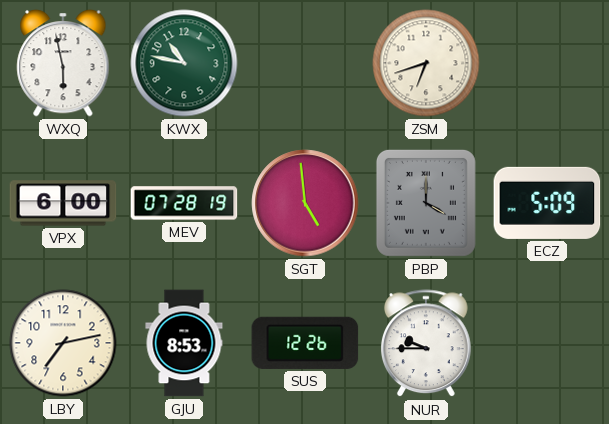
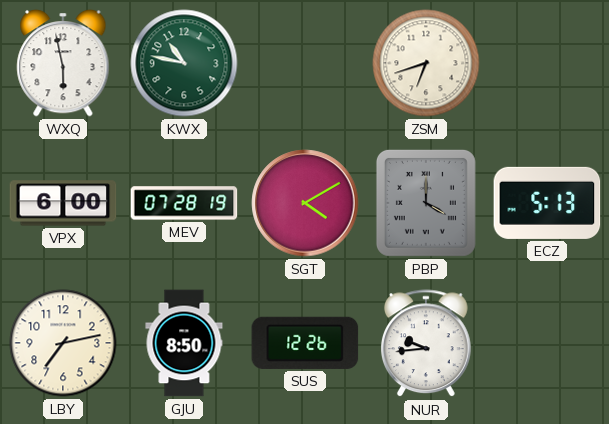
SGT: 4:59 -> 4:10
ECZ: 5:09 -> 5:13
GJU: 8:53 -> 8:50
NUR: 9:45 -> 9:44
